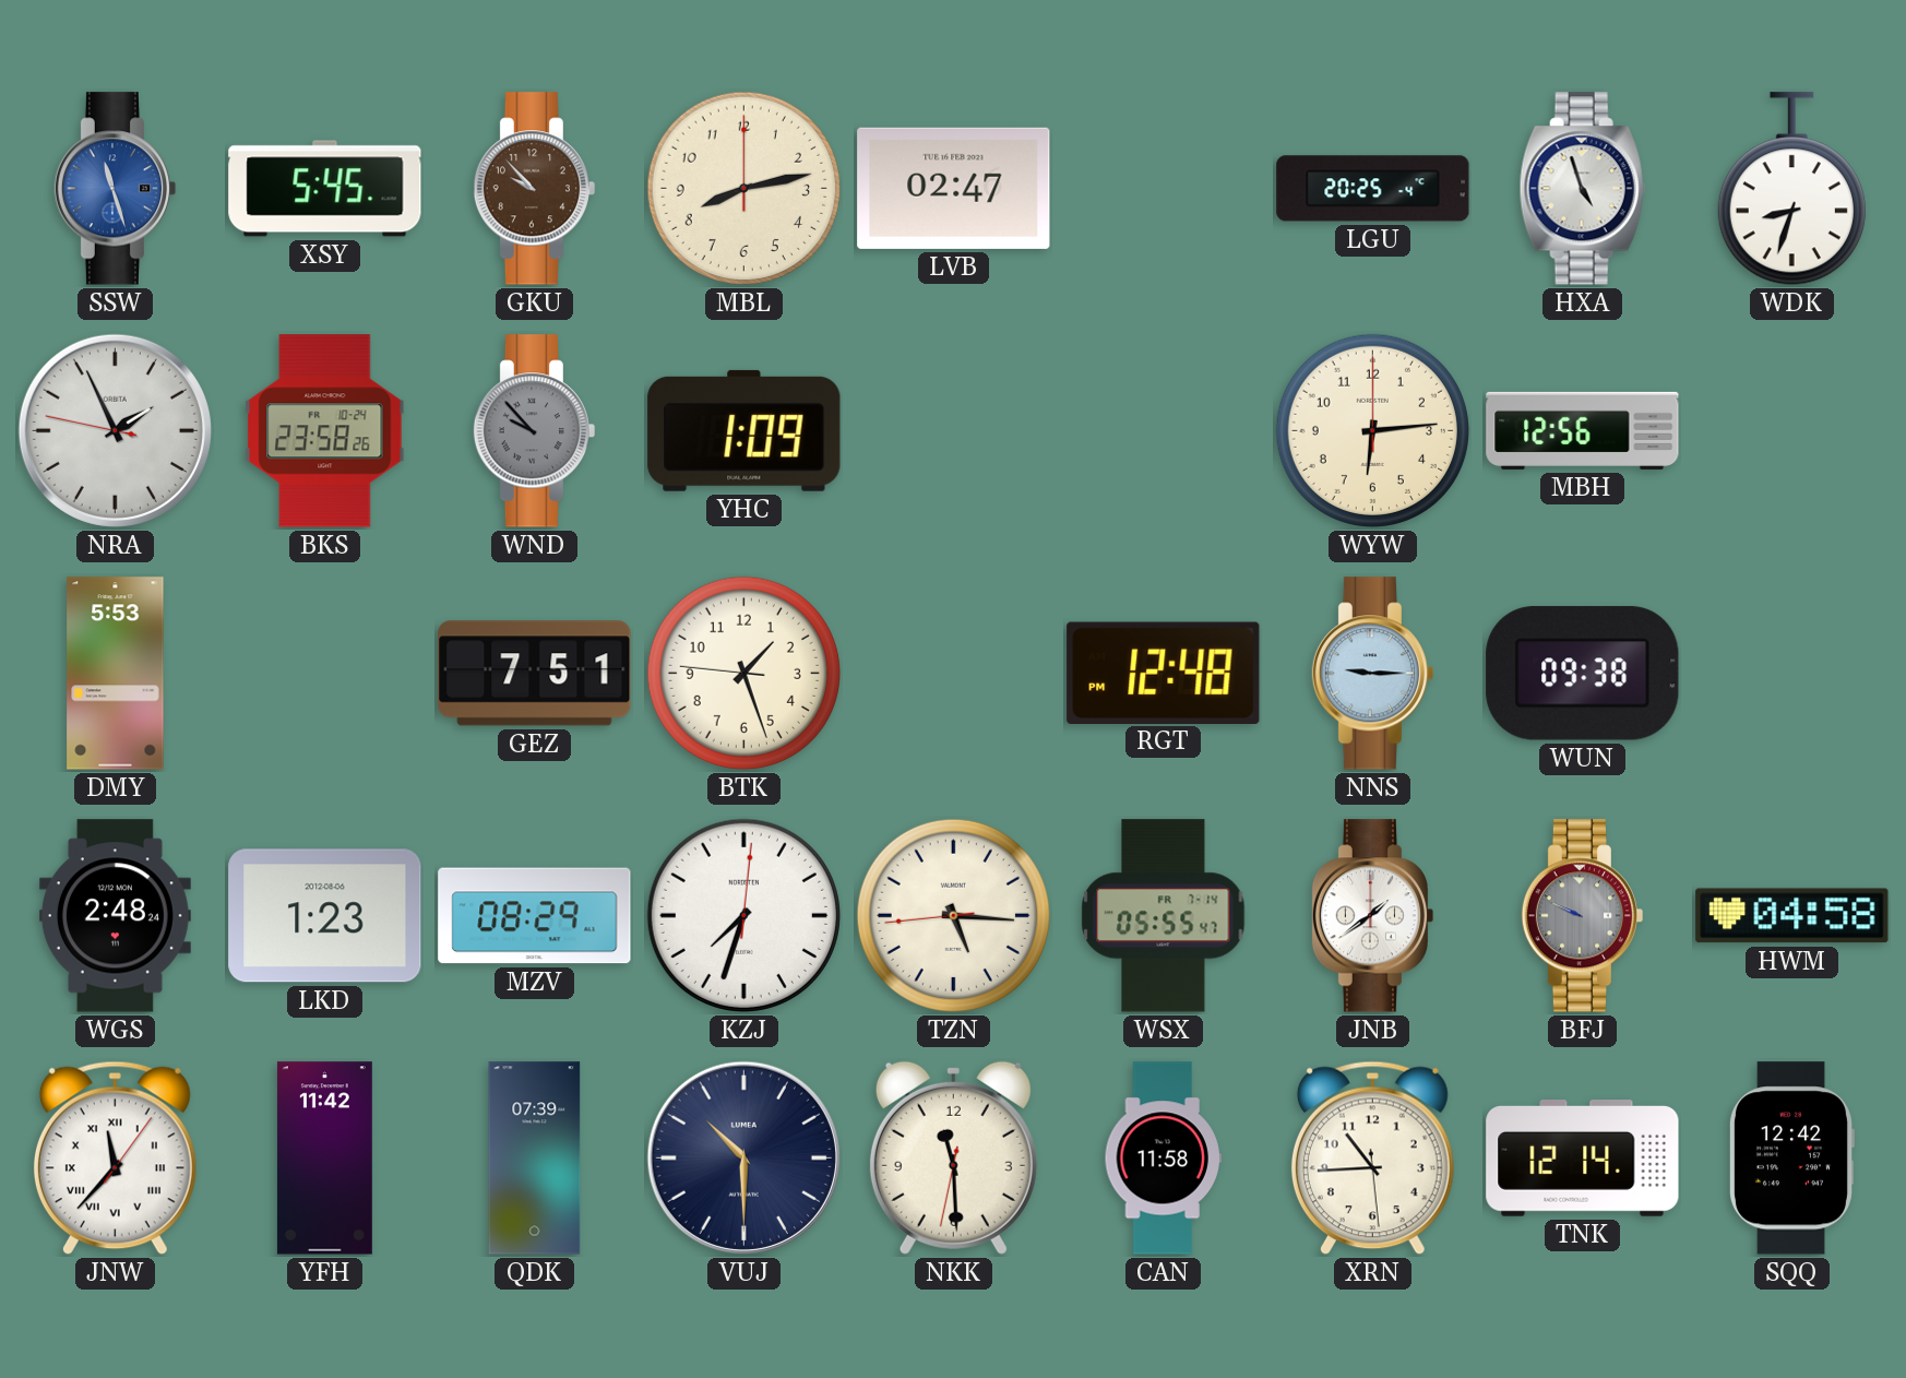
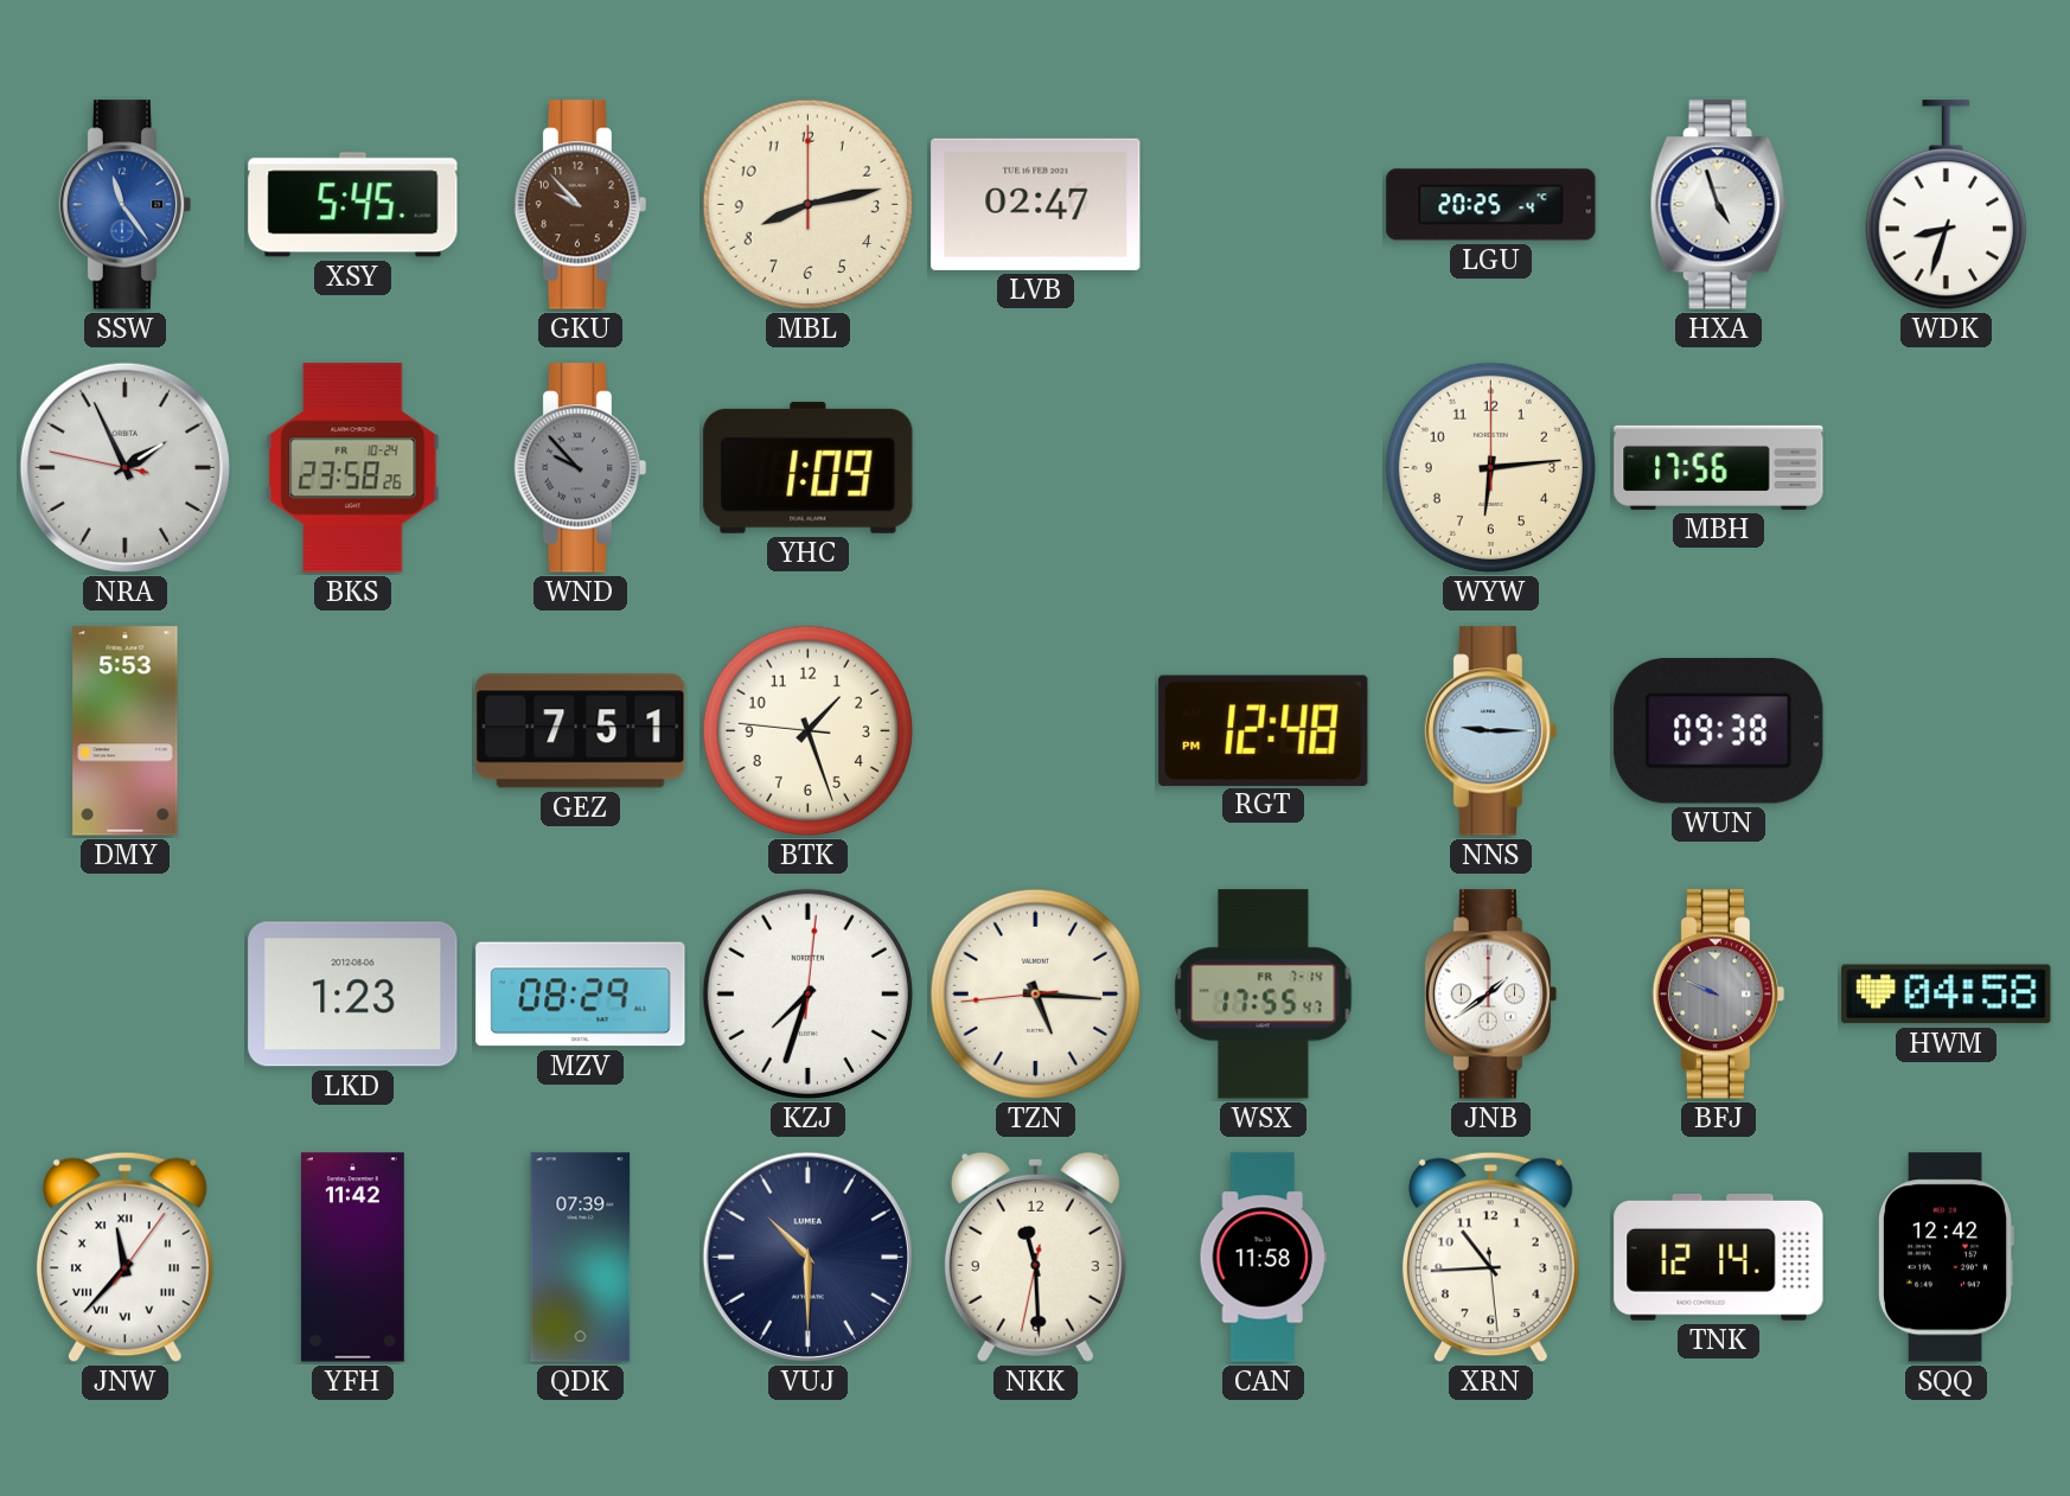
SSW: 11:27 -> 11:24
MBH: 12:56 -> 17:56
WGS: 2:48 -> none
WSX: 05:55 -> 17:55
